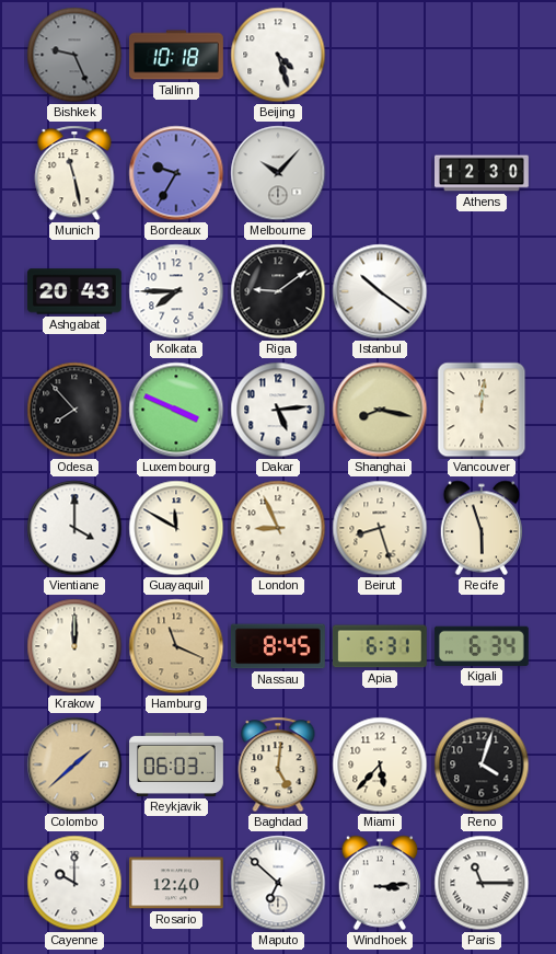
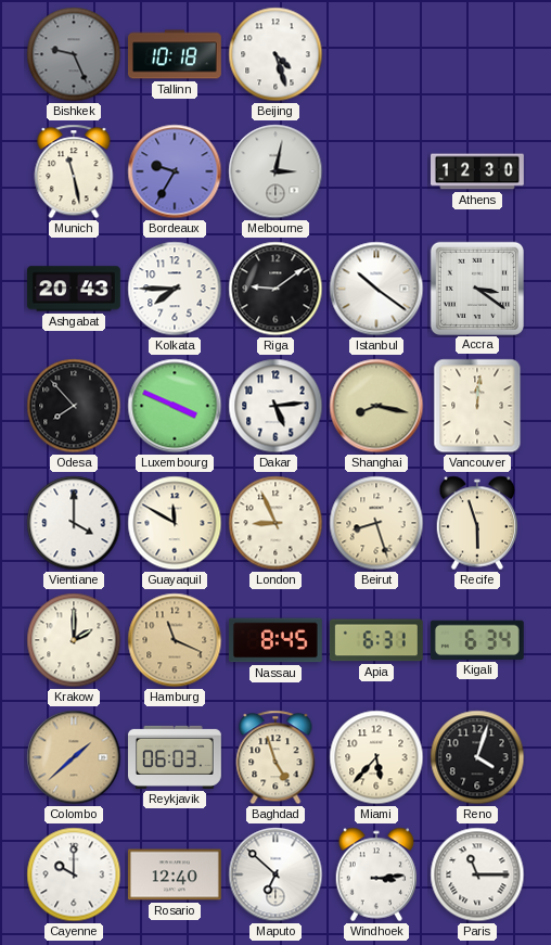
Melbourne: 10:07 -> 3:02
Accra: none -> 3:21
Krakow: 12:00 -> 2:00
Baghdad: 5:01 -> 4:57
